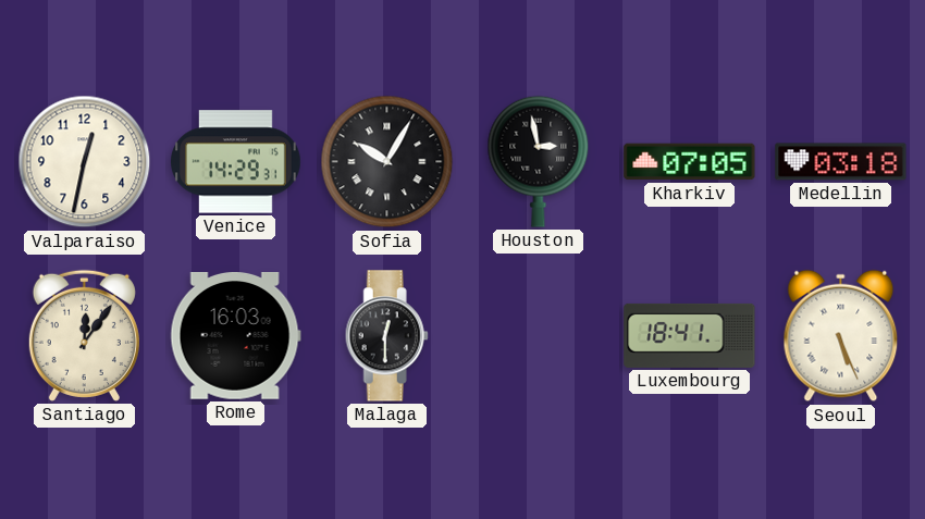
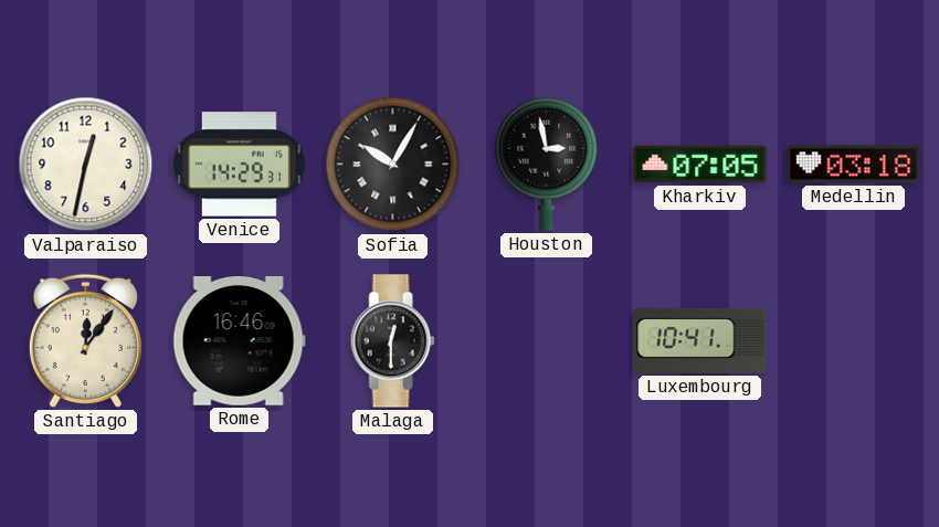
Rome: 16:03 -> 16:46
Luxembourg: 18:41 -> 10:41
Seoul: 5:26 -> none
